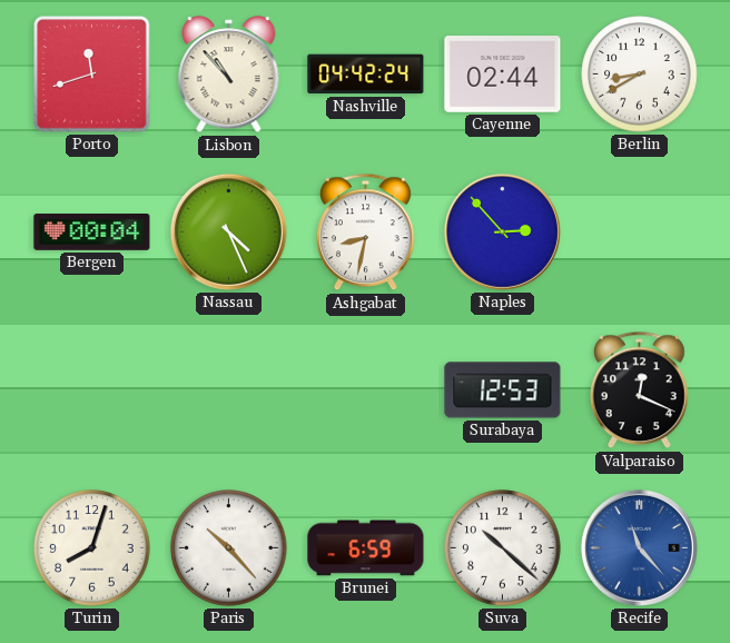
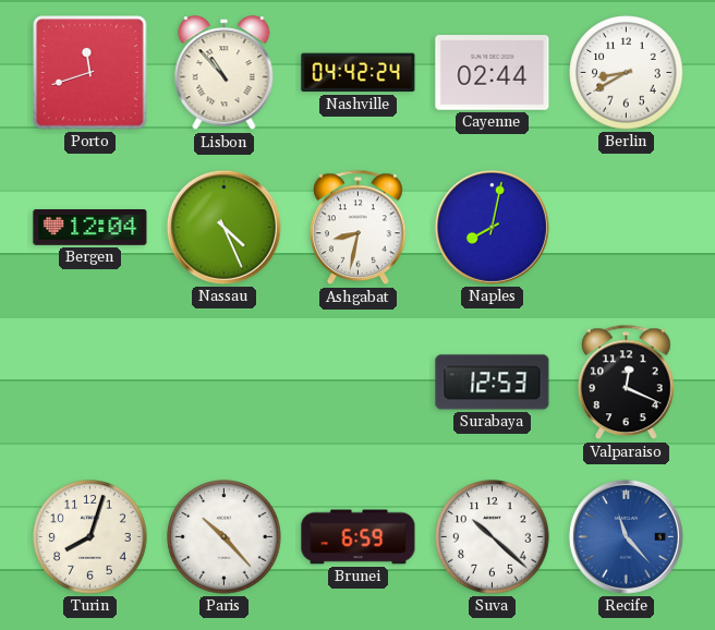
Bergen: 00:04 -> 12:04
Naples: 2:53 -> 8:02
